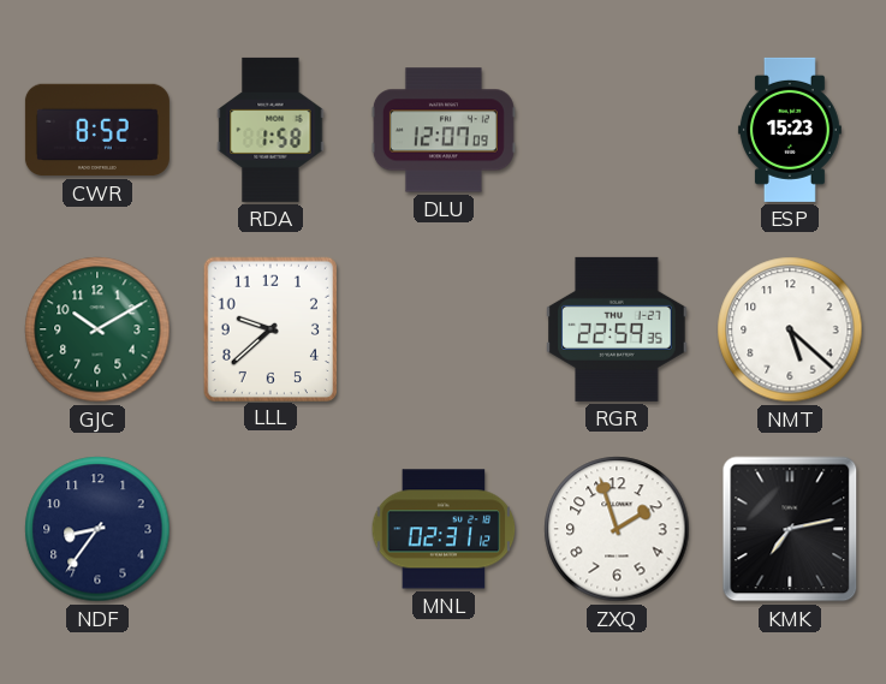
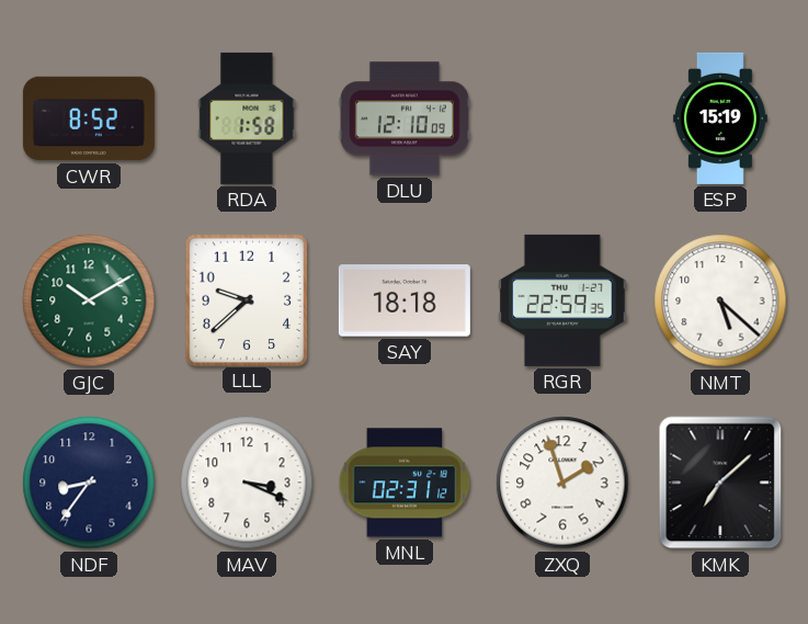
DLU: 12:07 -> 12:10
ESP: 15:23 -> 15:19
SAY: none -> 18:18
MAV: none -> 3:19
KMK: 7:13 -> 7:08
